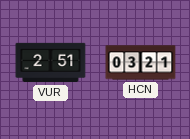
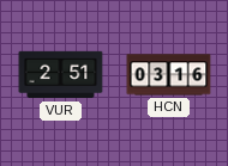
HCN: 03:21 -> 03:16
